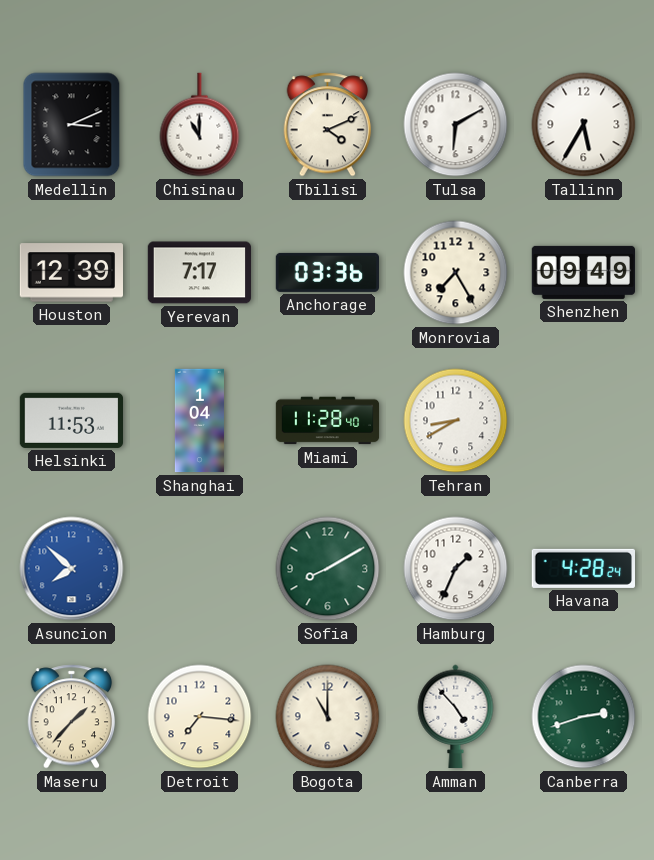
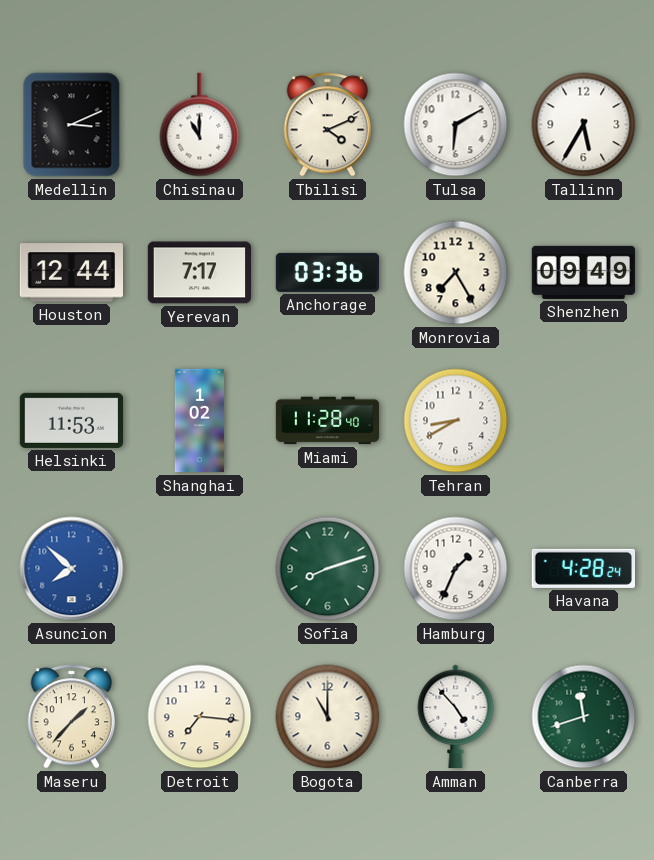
Houston: 12:39 -> 12:44
Shanghai: 1:04 -> 1:02
Sofia: 8:10 -> 8:12
Canberra: 2:42 -> 11:42
